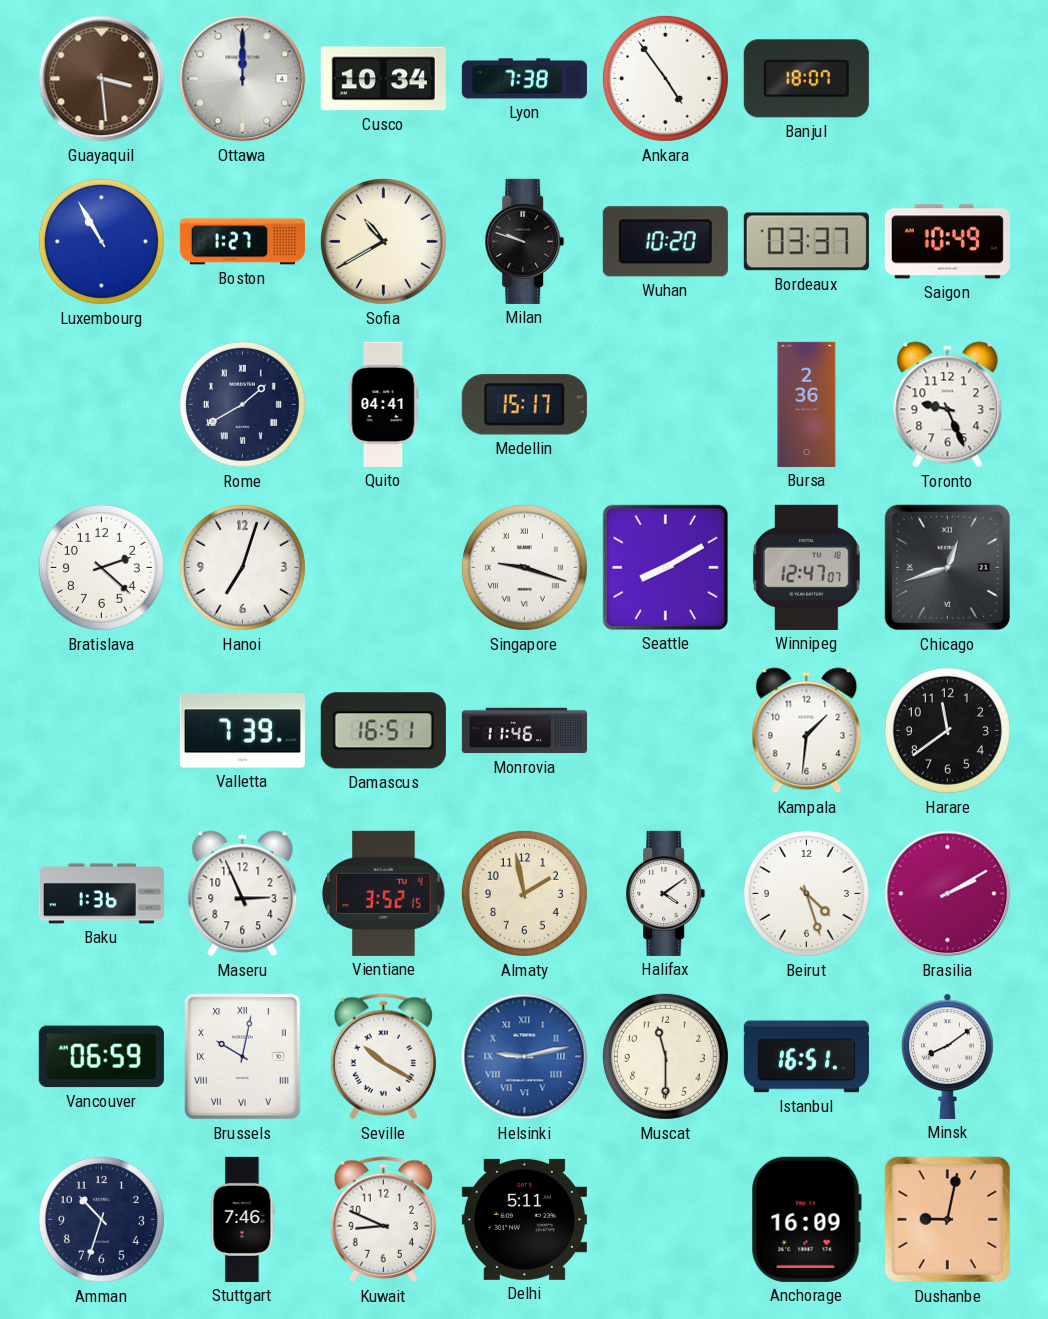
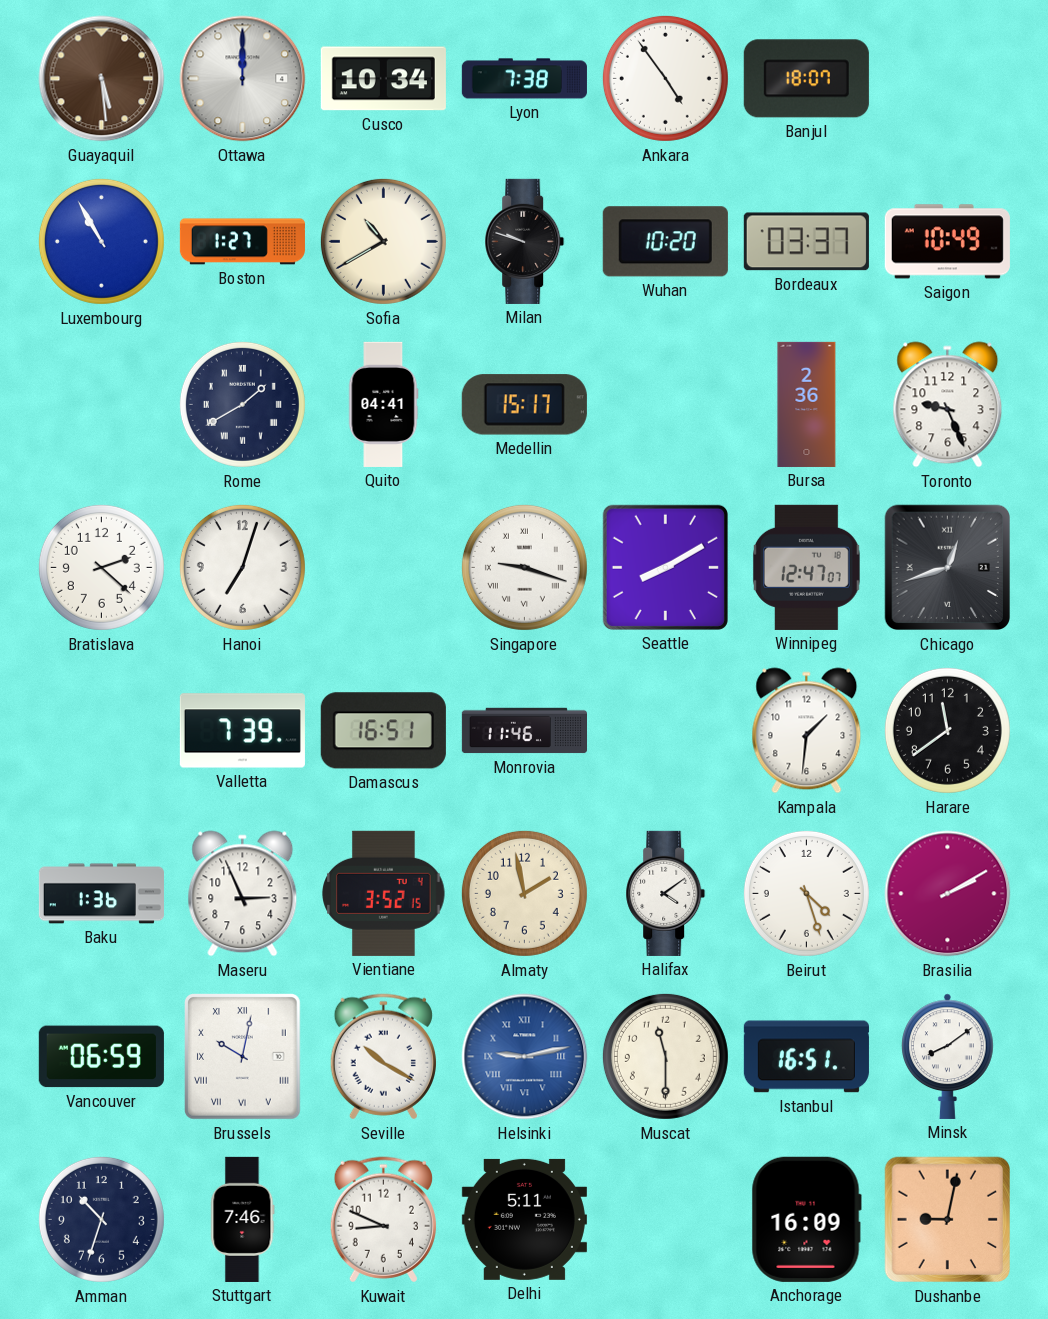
Guayaquil: 3:29 -> 5:29
